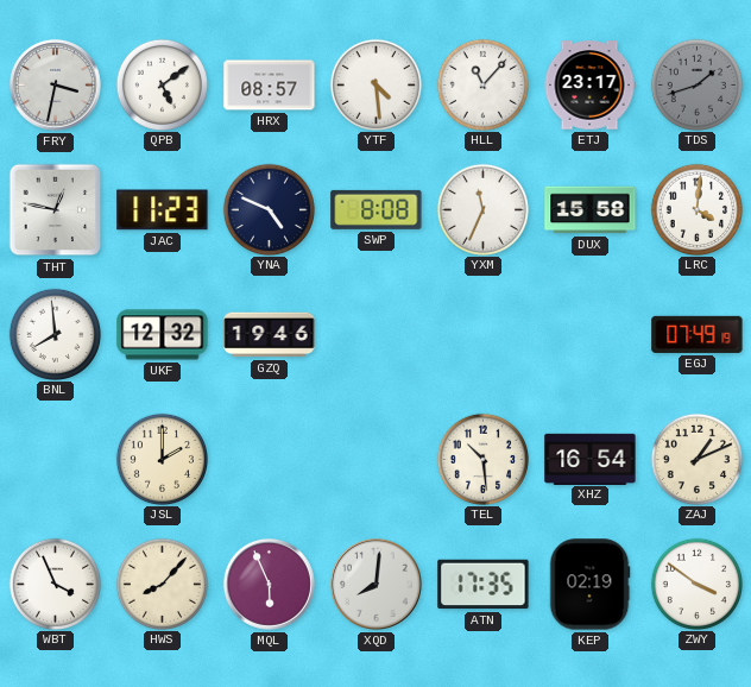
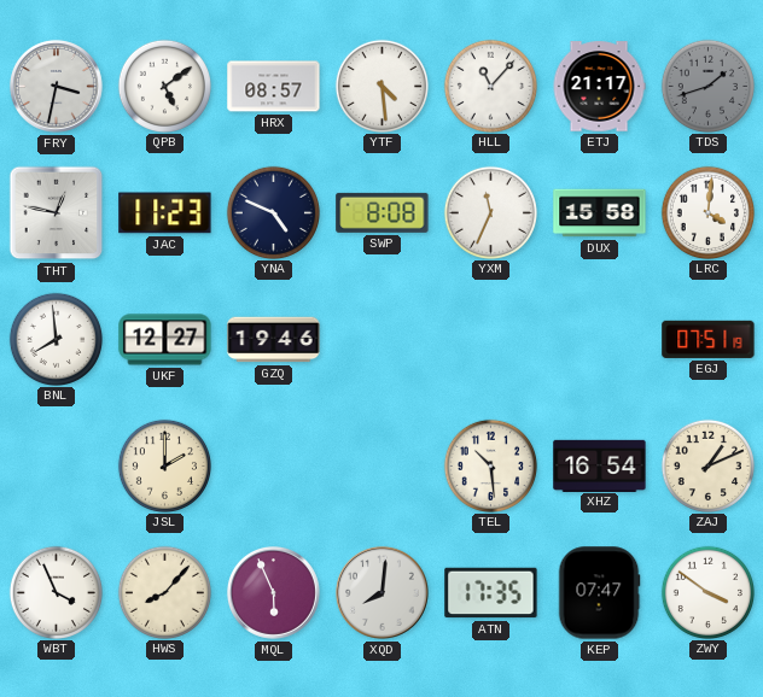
ETJ: 23:17 -> 21:17
UKF: 12:32 -> 12:27
EGJ: 07:49 -> 07:51
KEP: 02:19 -> 07:47
